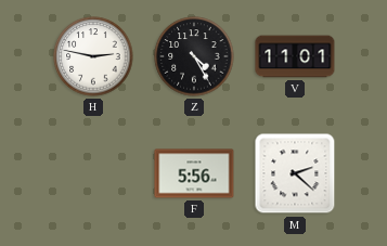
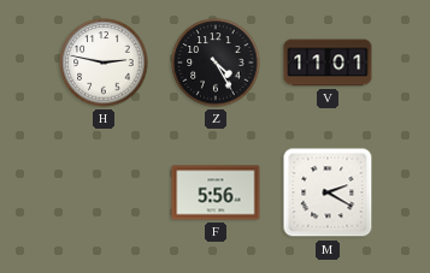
M: 2:22 -> 2:20
